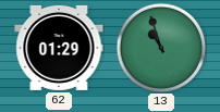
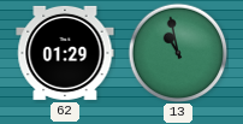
13: 10:57 -> 10:58
